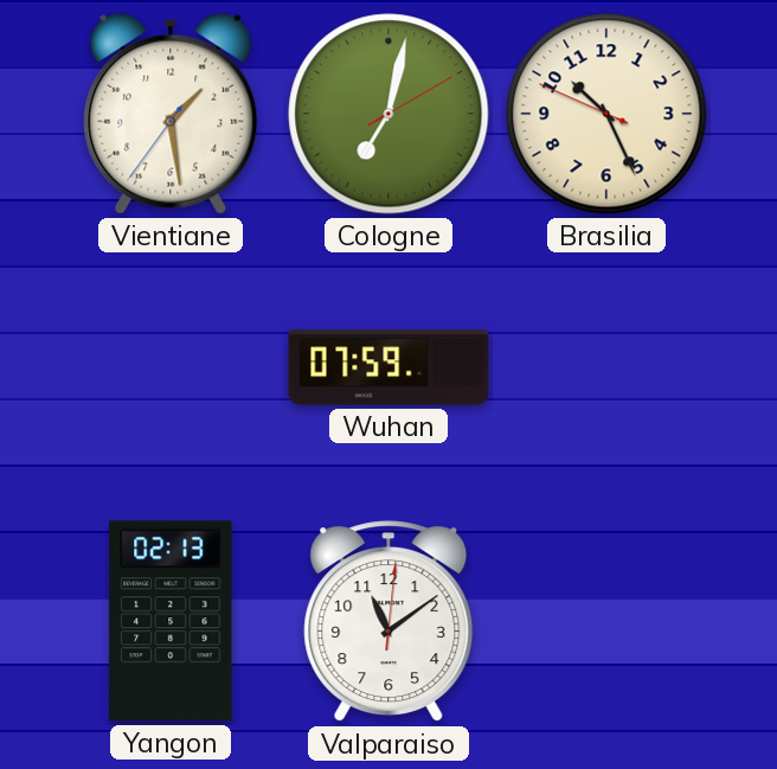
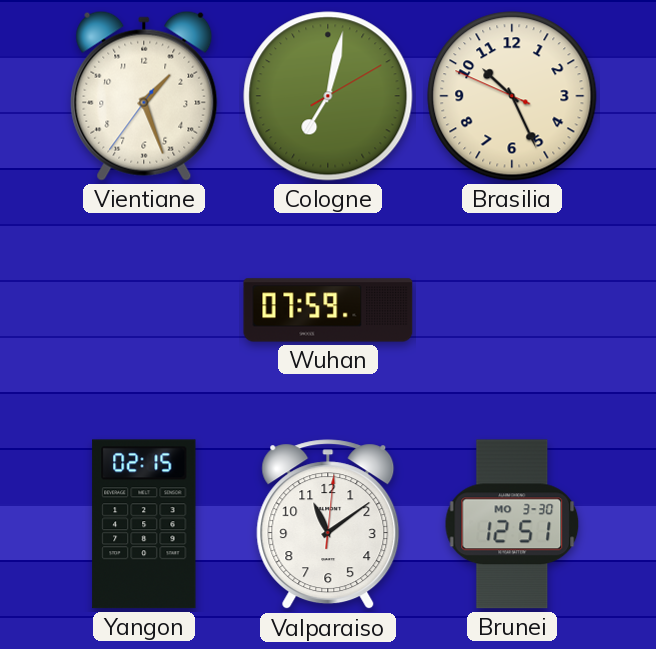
Vientiane: 1:28 -> 1:26
Yangon: 02:13 -> 02:15
Brunei: none -> 12:51
